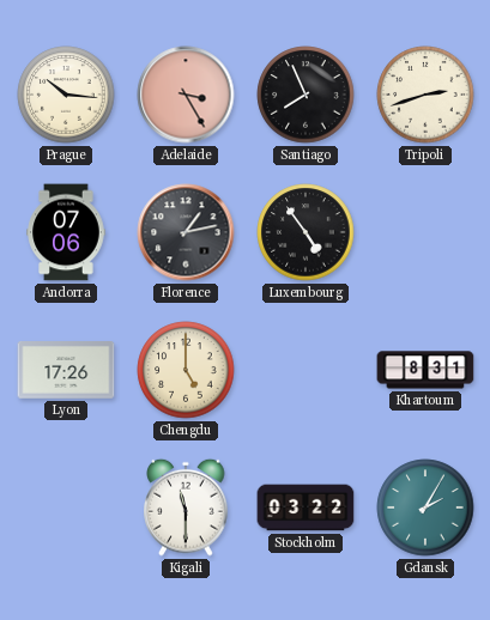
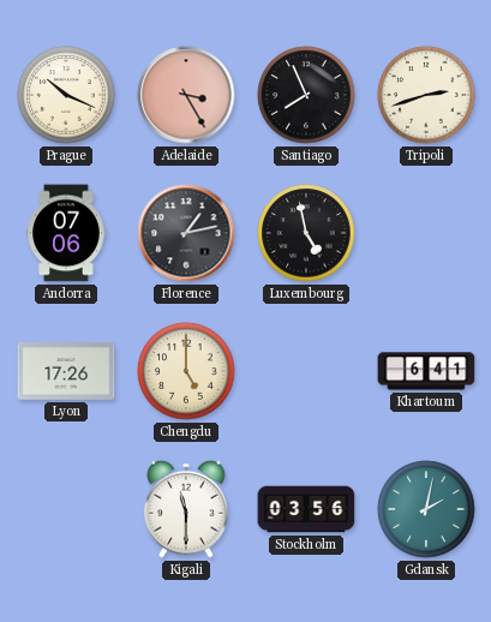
Prague: 10:16 -> 10:19
Luxembourg: 4:54 -> 4:58
Khartoum: 8:31 -> 6:41
Stockholm: 03:22 -> 03:56
Gdansk: 2:05 -> 2:02
